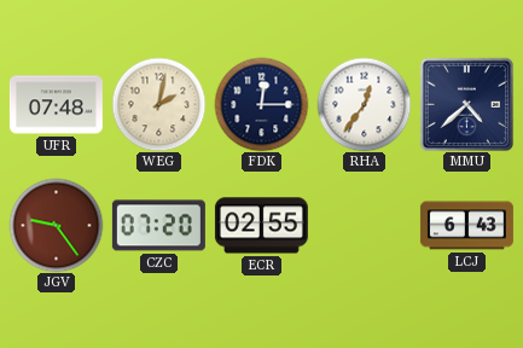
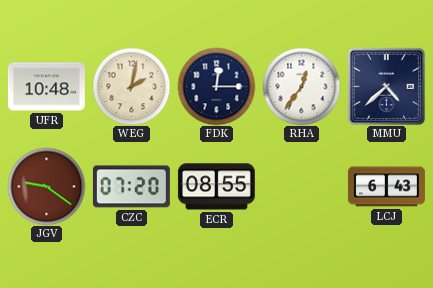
UFR: 07:48 -> 10:48
JGV: 9:24 -> 9:21
ECR: 02:55 -> 08:55
